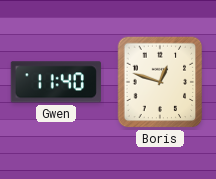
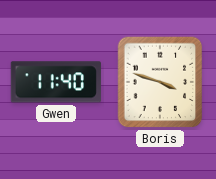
Boris: 12:48 -> 3:48
